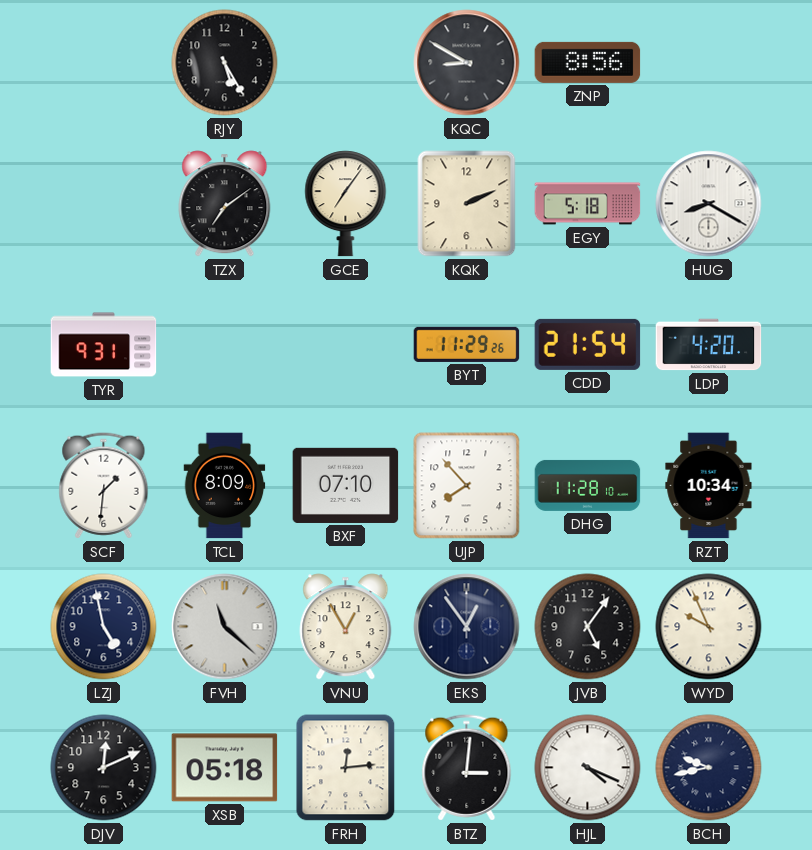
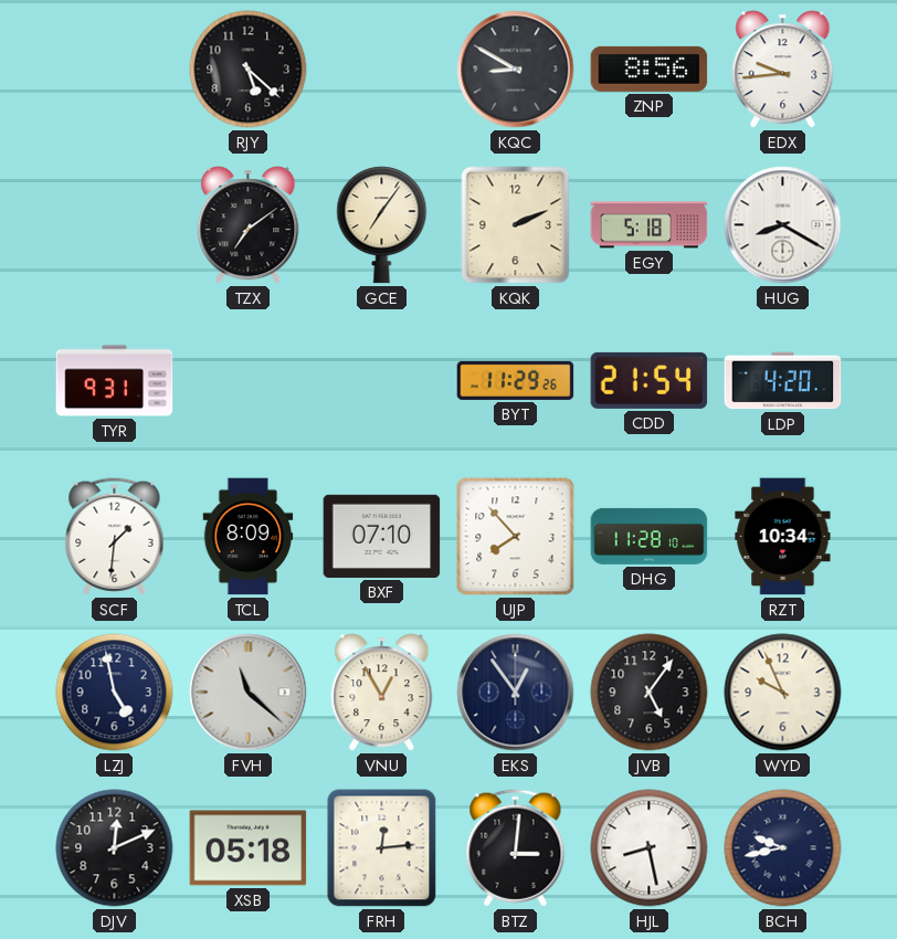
RJY: 5:25 -> 5:22
EDX: none -> 9:44
HJL: 4:19 -> 8:28
